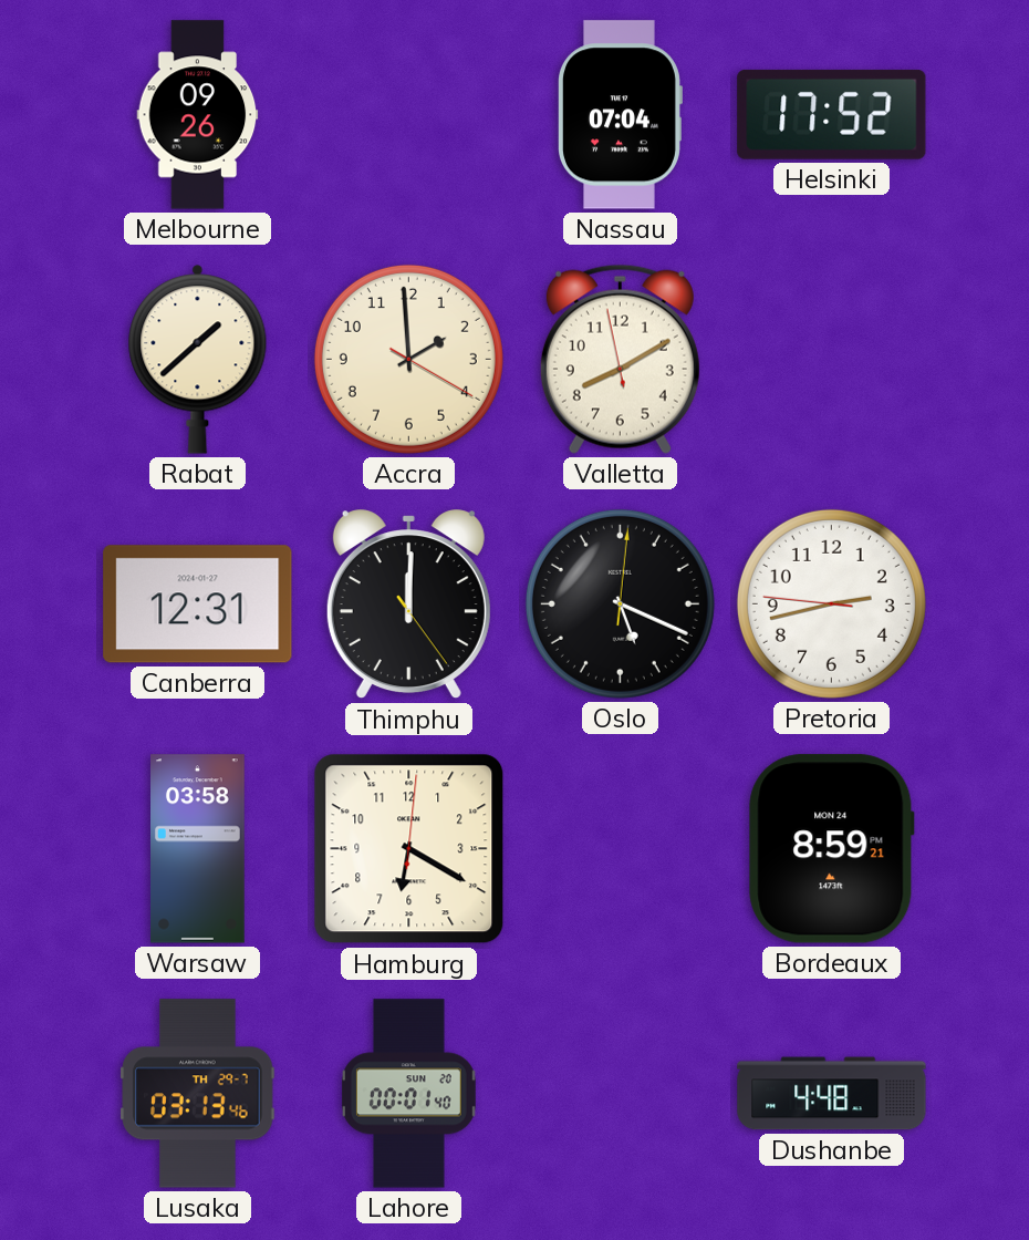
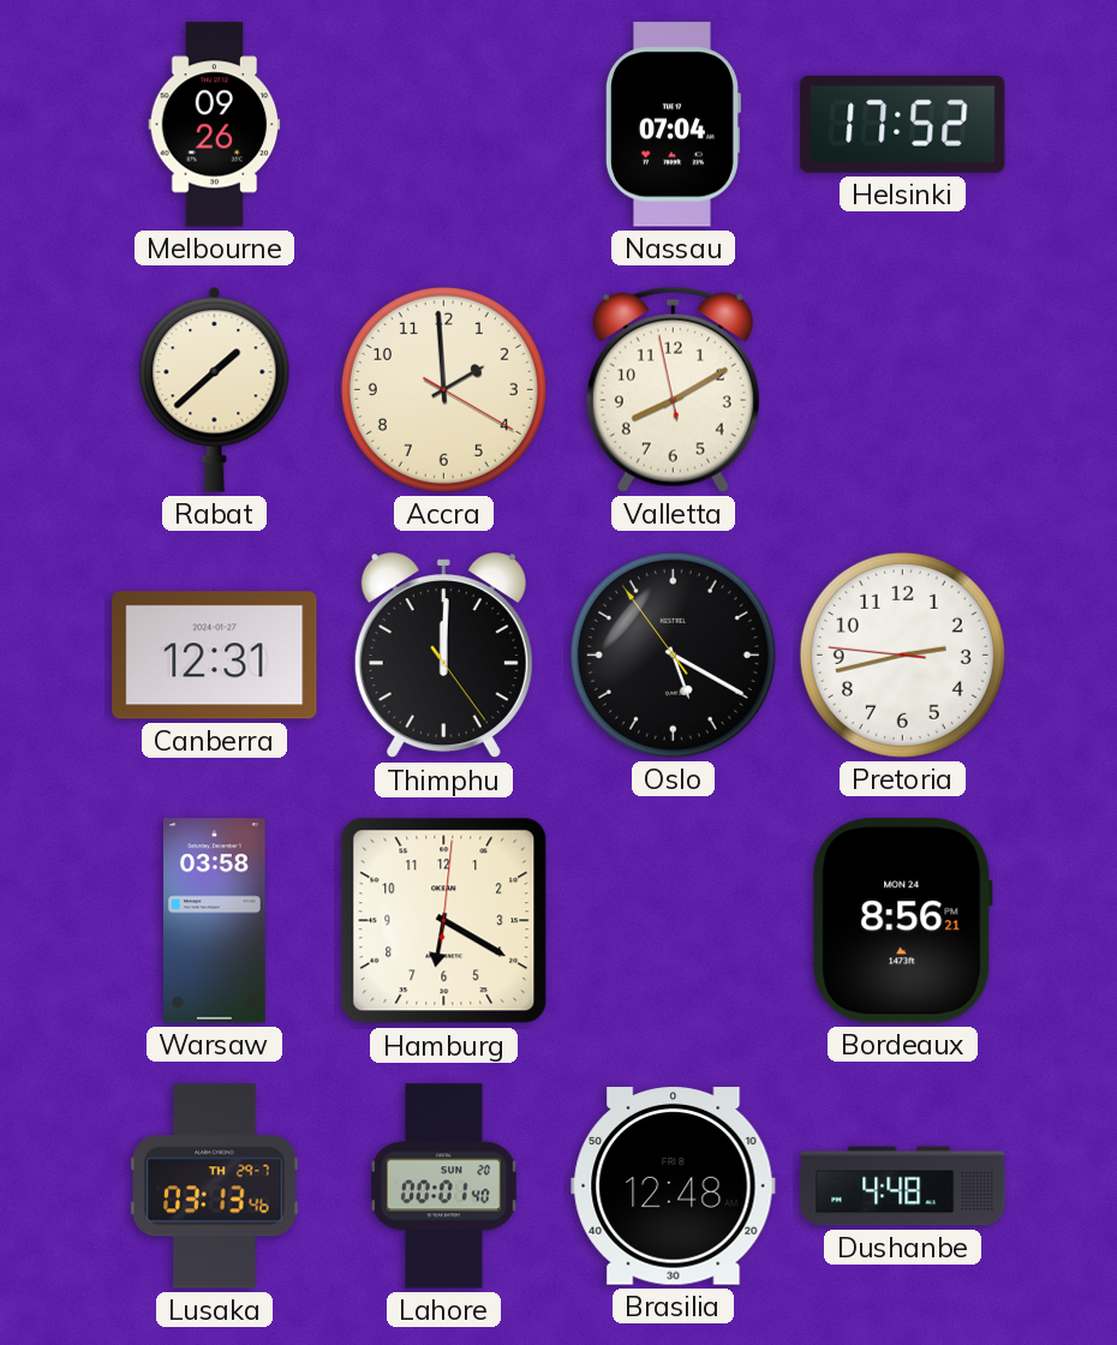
Oslo: 5:19:01 -> 5:19:54
Bordeaux: 8:59 -> 8:56
Brasilia: none -> 12:48
